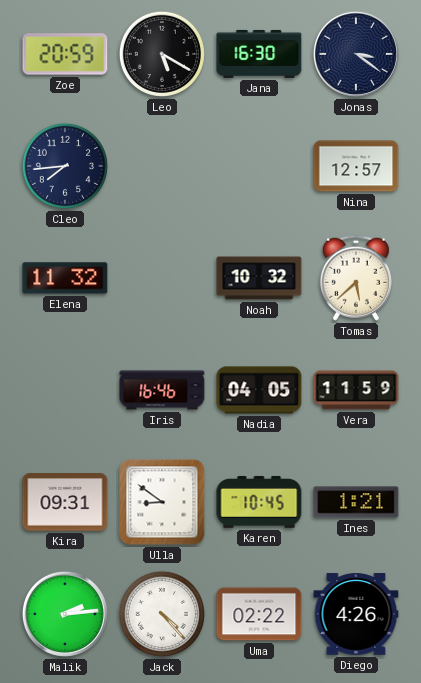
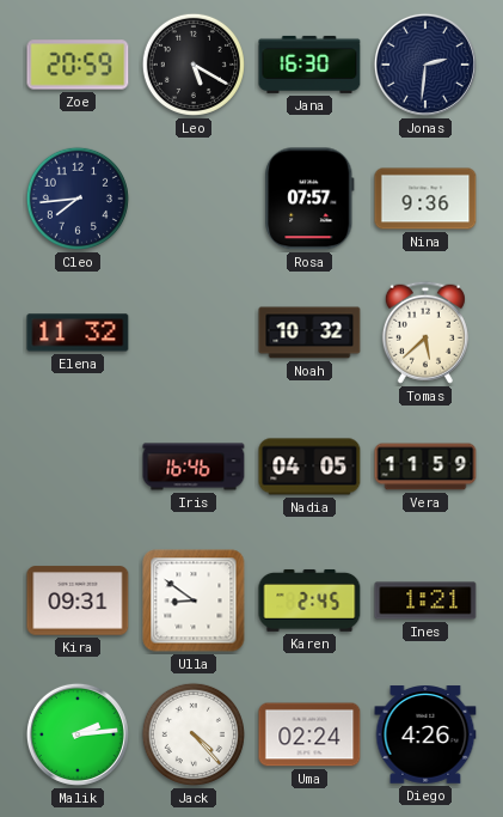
Jonas: 3:21 -> 2:31
Rosa: none -> 07:57
Nina: 12:57 -> 9:36
Karen: 10:45 -> 2:45
Uma: 02:22 -> 02:24
